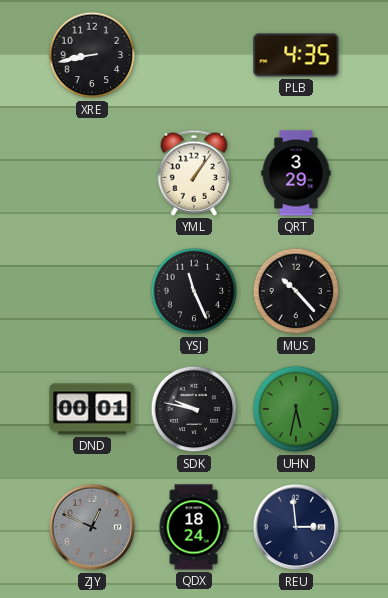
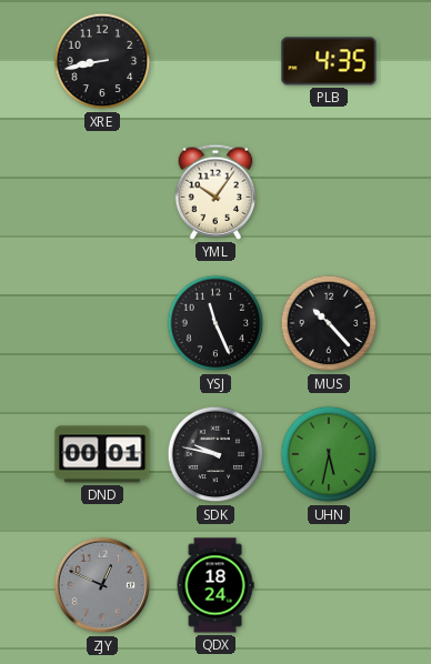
YML: 1:06 -> 10:06
QRT: 3:29 -> none
REU: 2:59 -> none
